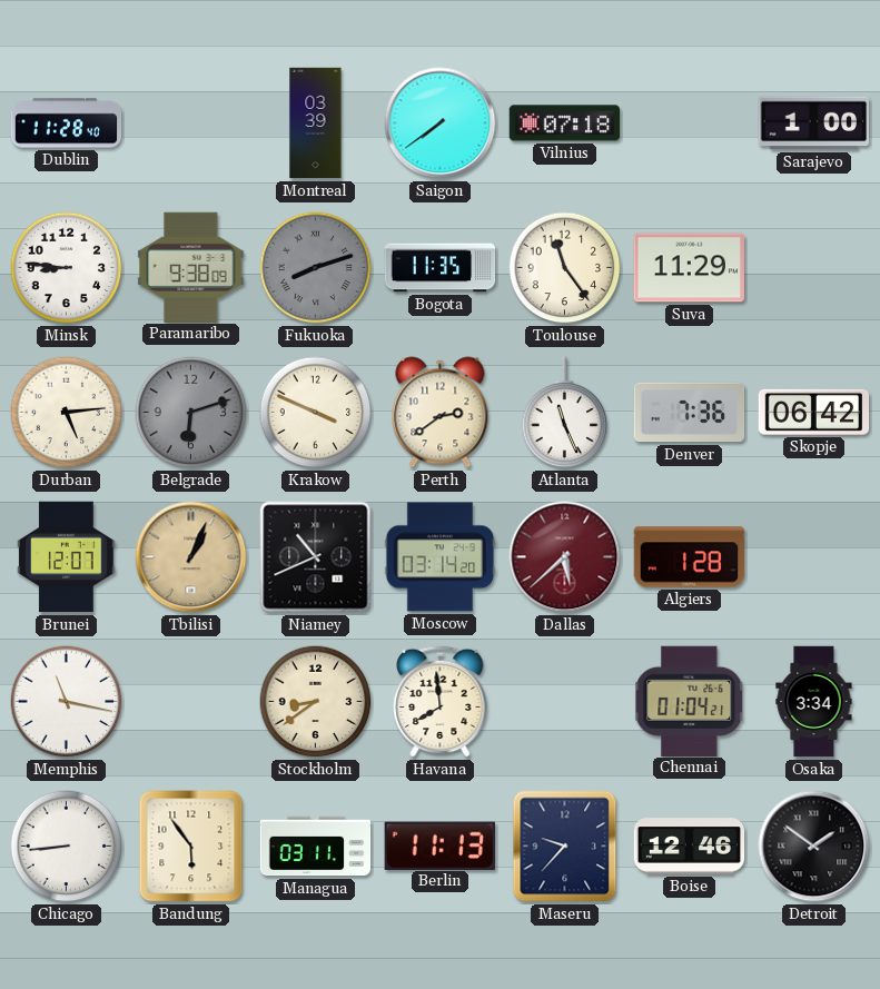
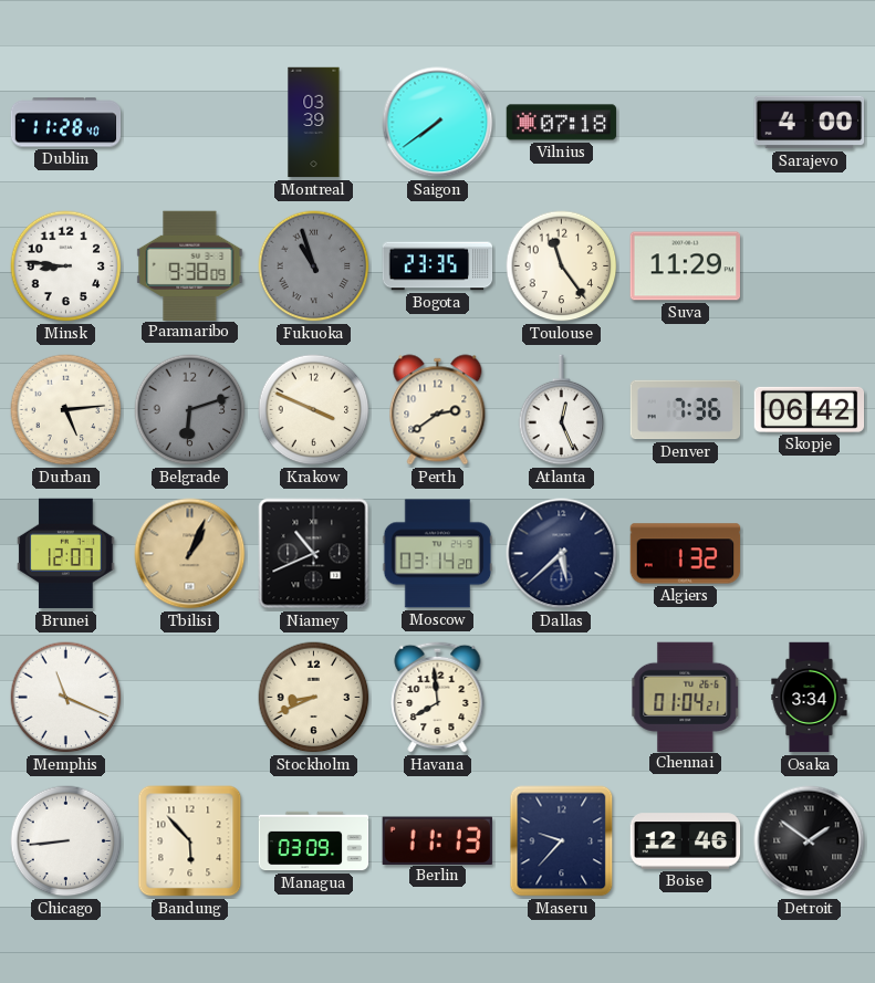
Sarajevo: 1:00 -> 4:00
Fukuoka: 8:12 -> 10:57
Bogota: 11:35 -> 23:35
Atlanta: 11:26 -> 12:26
Dallas dial: burgundy -> navy
Algiers: 1:28 -> 1:32
Memphis: 11:17 -> 11:19
Stockholm: 8:39 -> 8:41
Bandung: 5:54 -> 5:53
Managua: 03:11 -> 03:09
